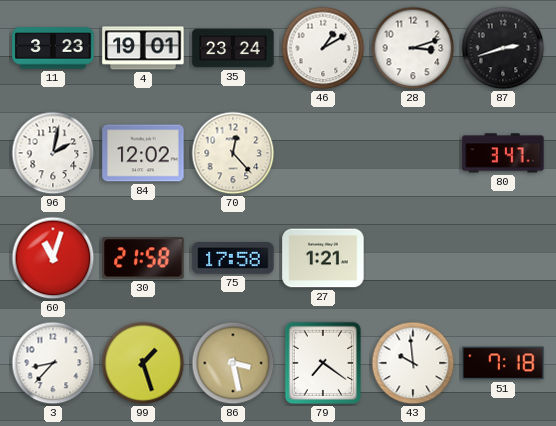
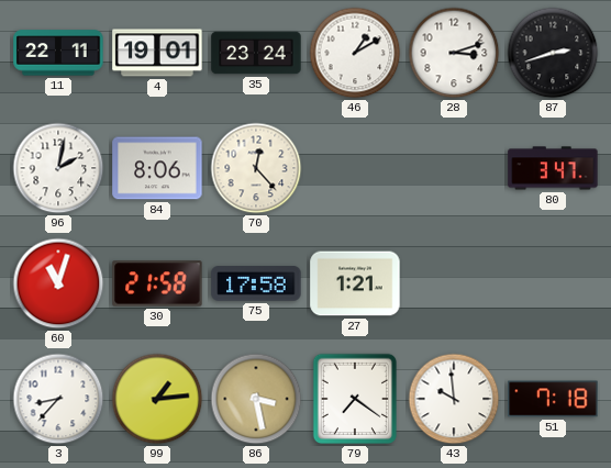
11: 3:23 -> 22:11
84: 12:02 -> 8:06
99: 1:27 -> 1:14
